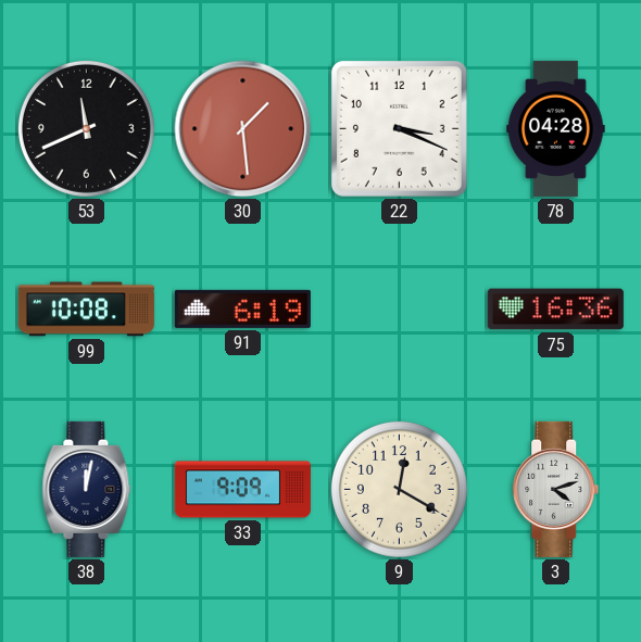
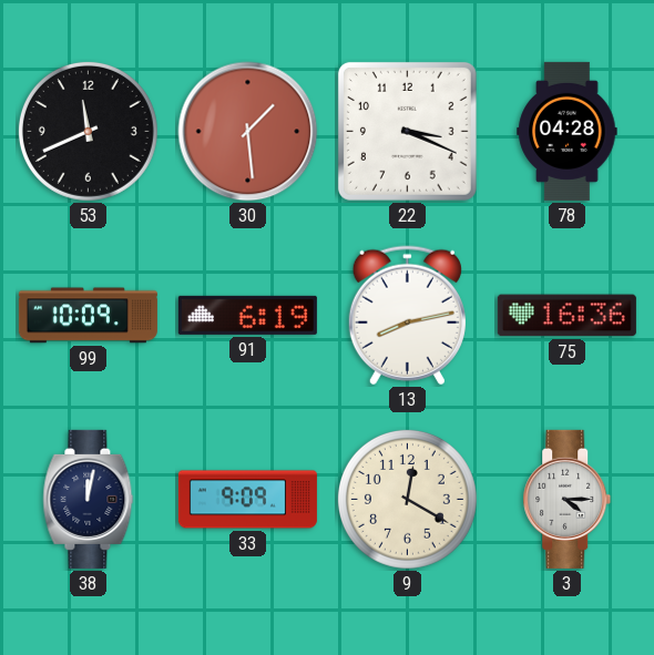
99: 10:08 -> 10:09
13: none -> 8:13
3: 4:12 -> 4:15
